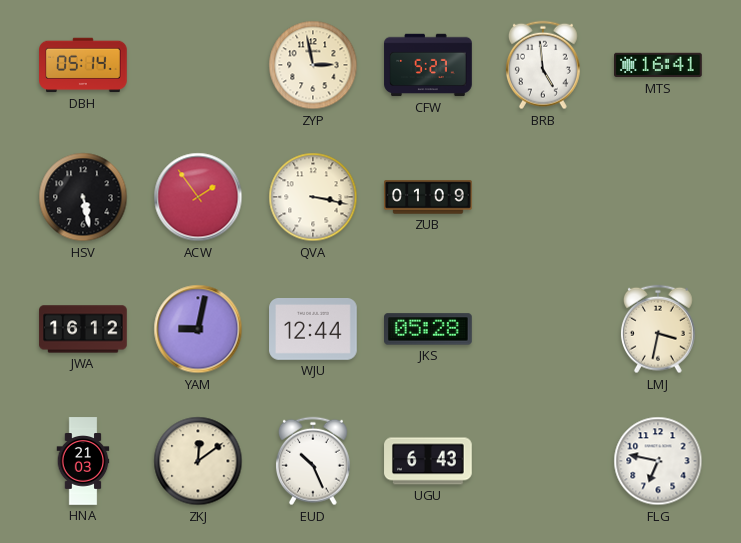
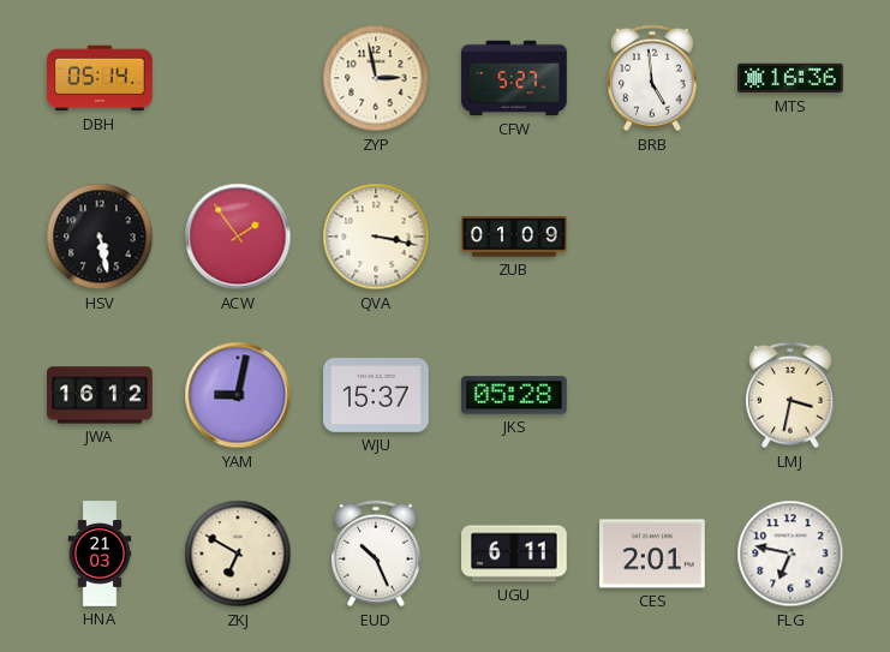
MTS: 16:41 -> 16:36
WJU: 12:44 -> 15:37
ZKJ: 12:09 -> 6:50
UGU: 6:43 -> 6:11
CES: none -> 2:01
